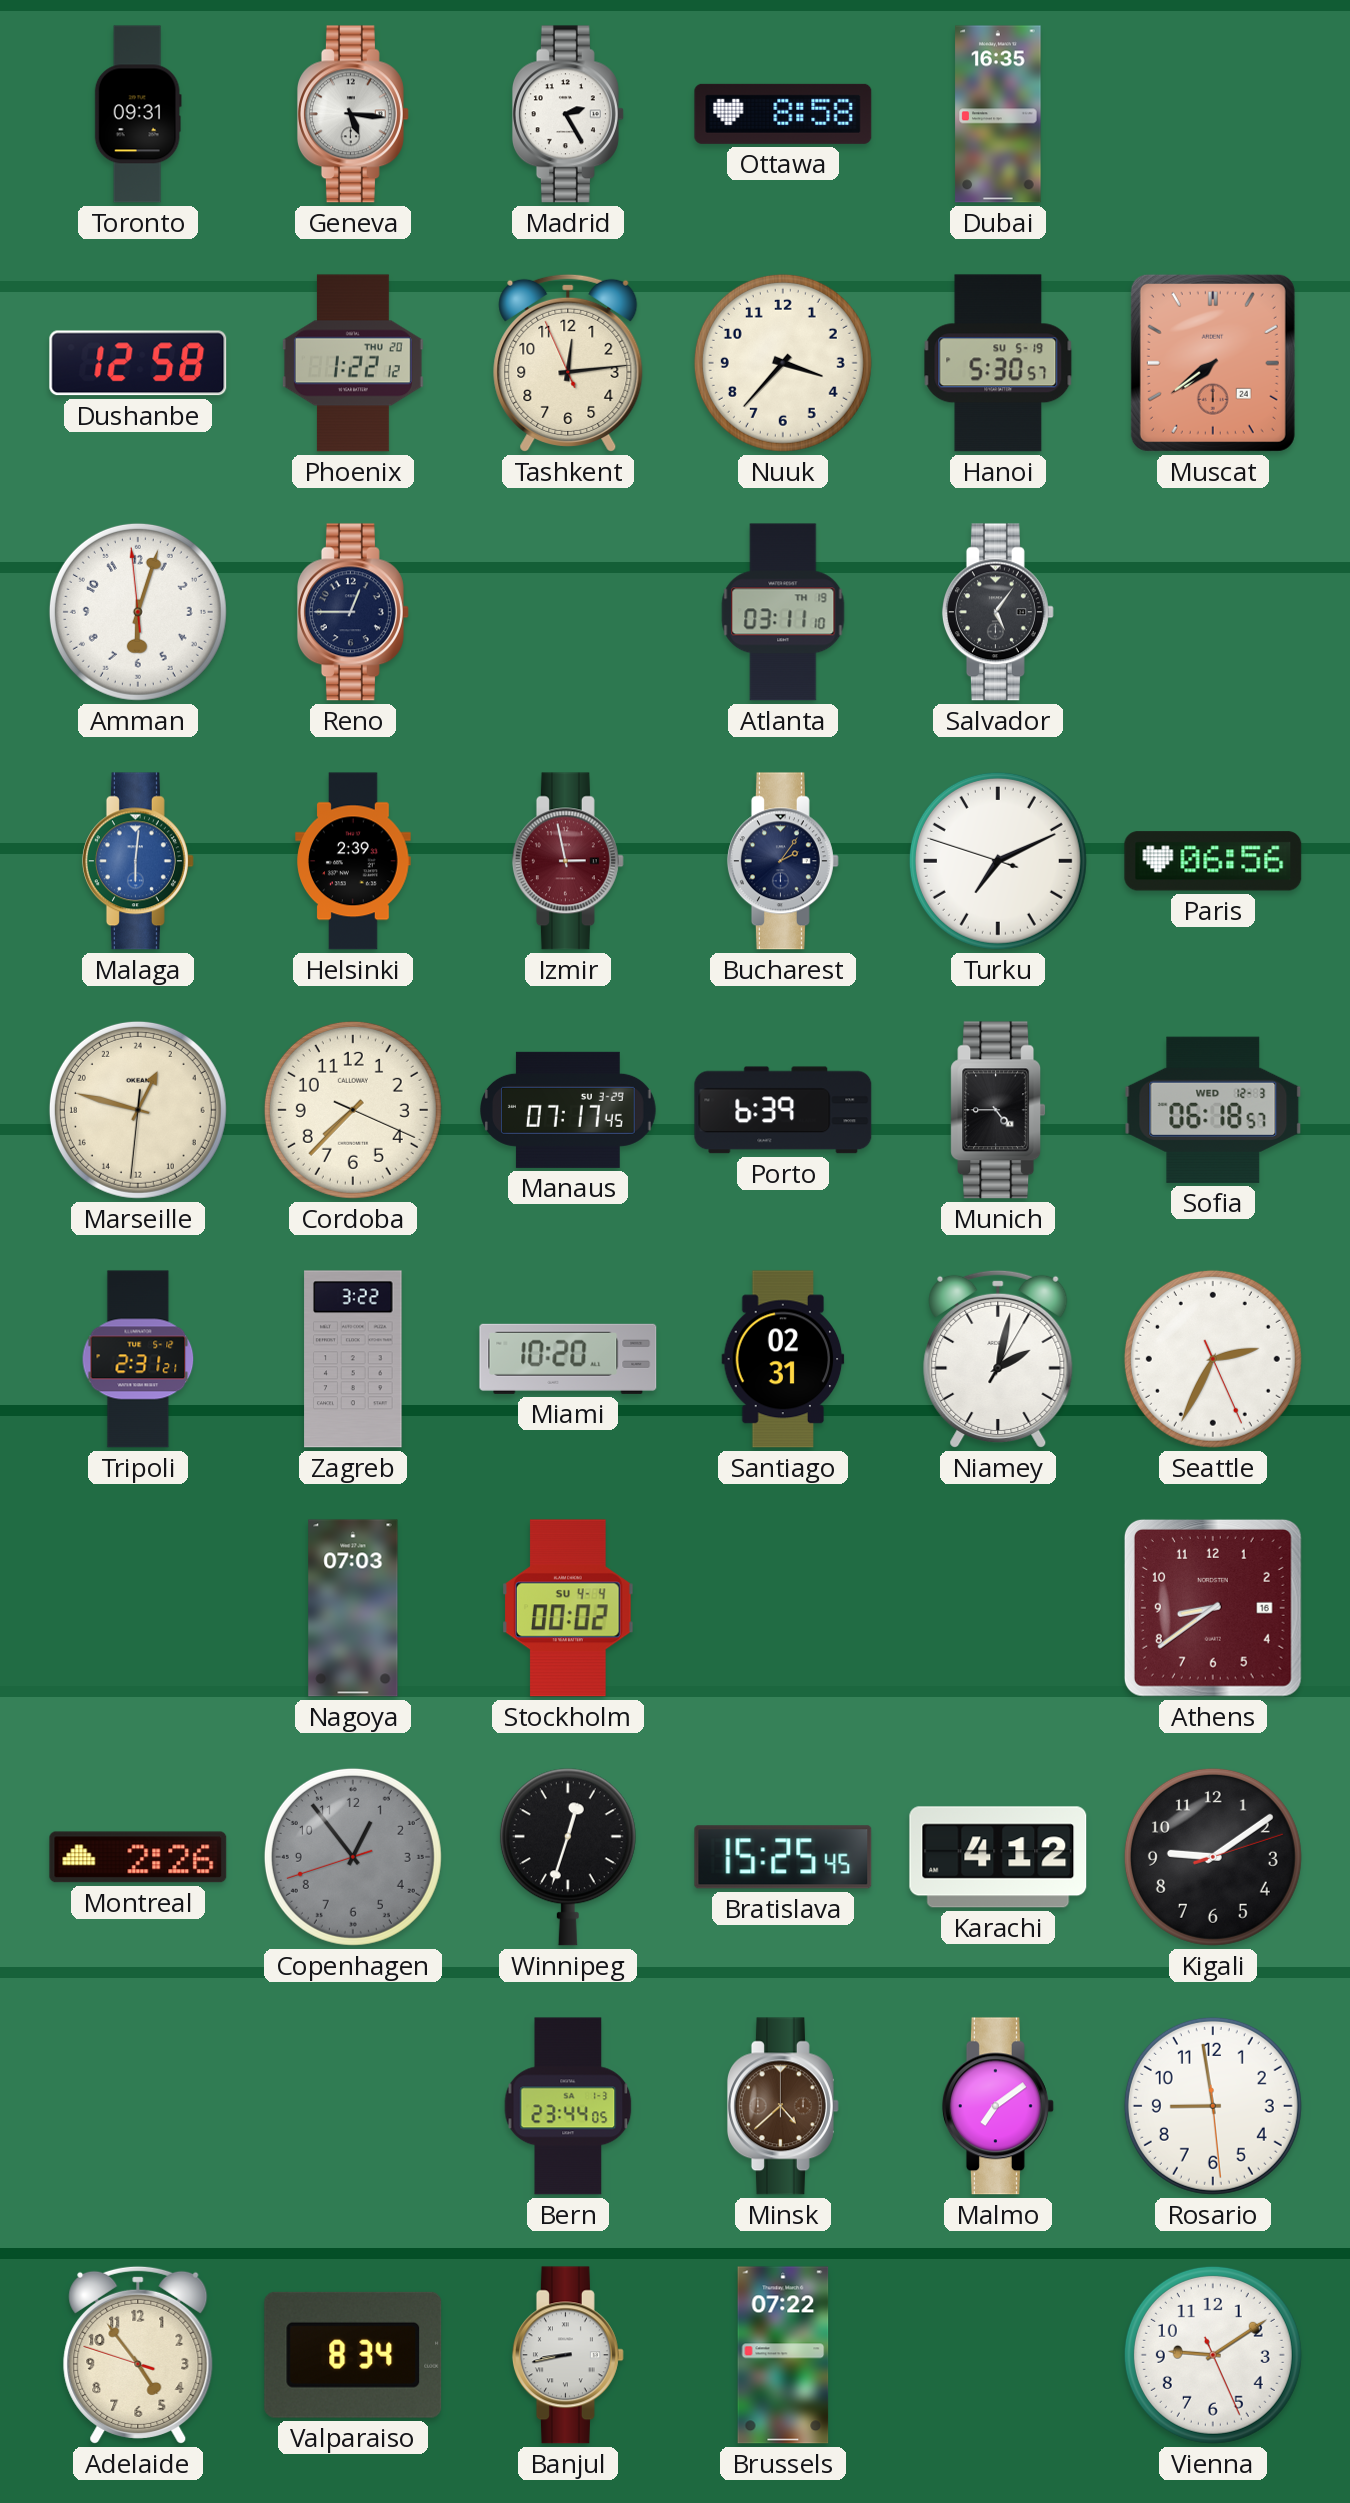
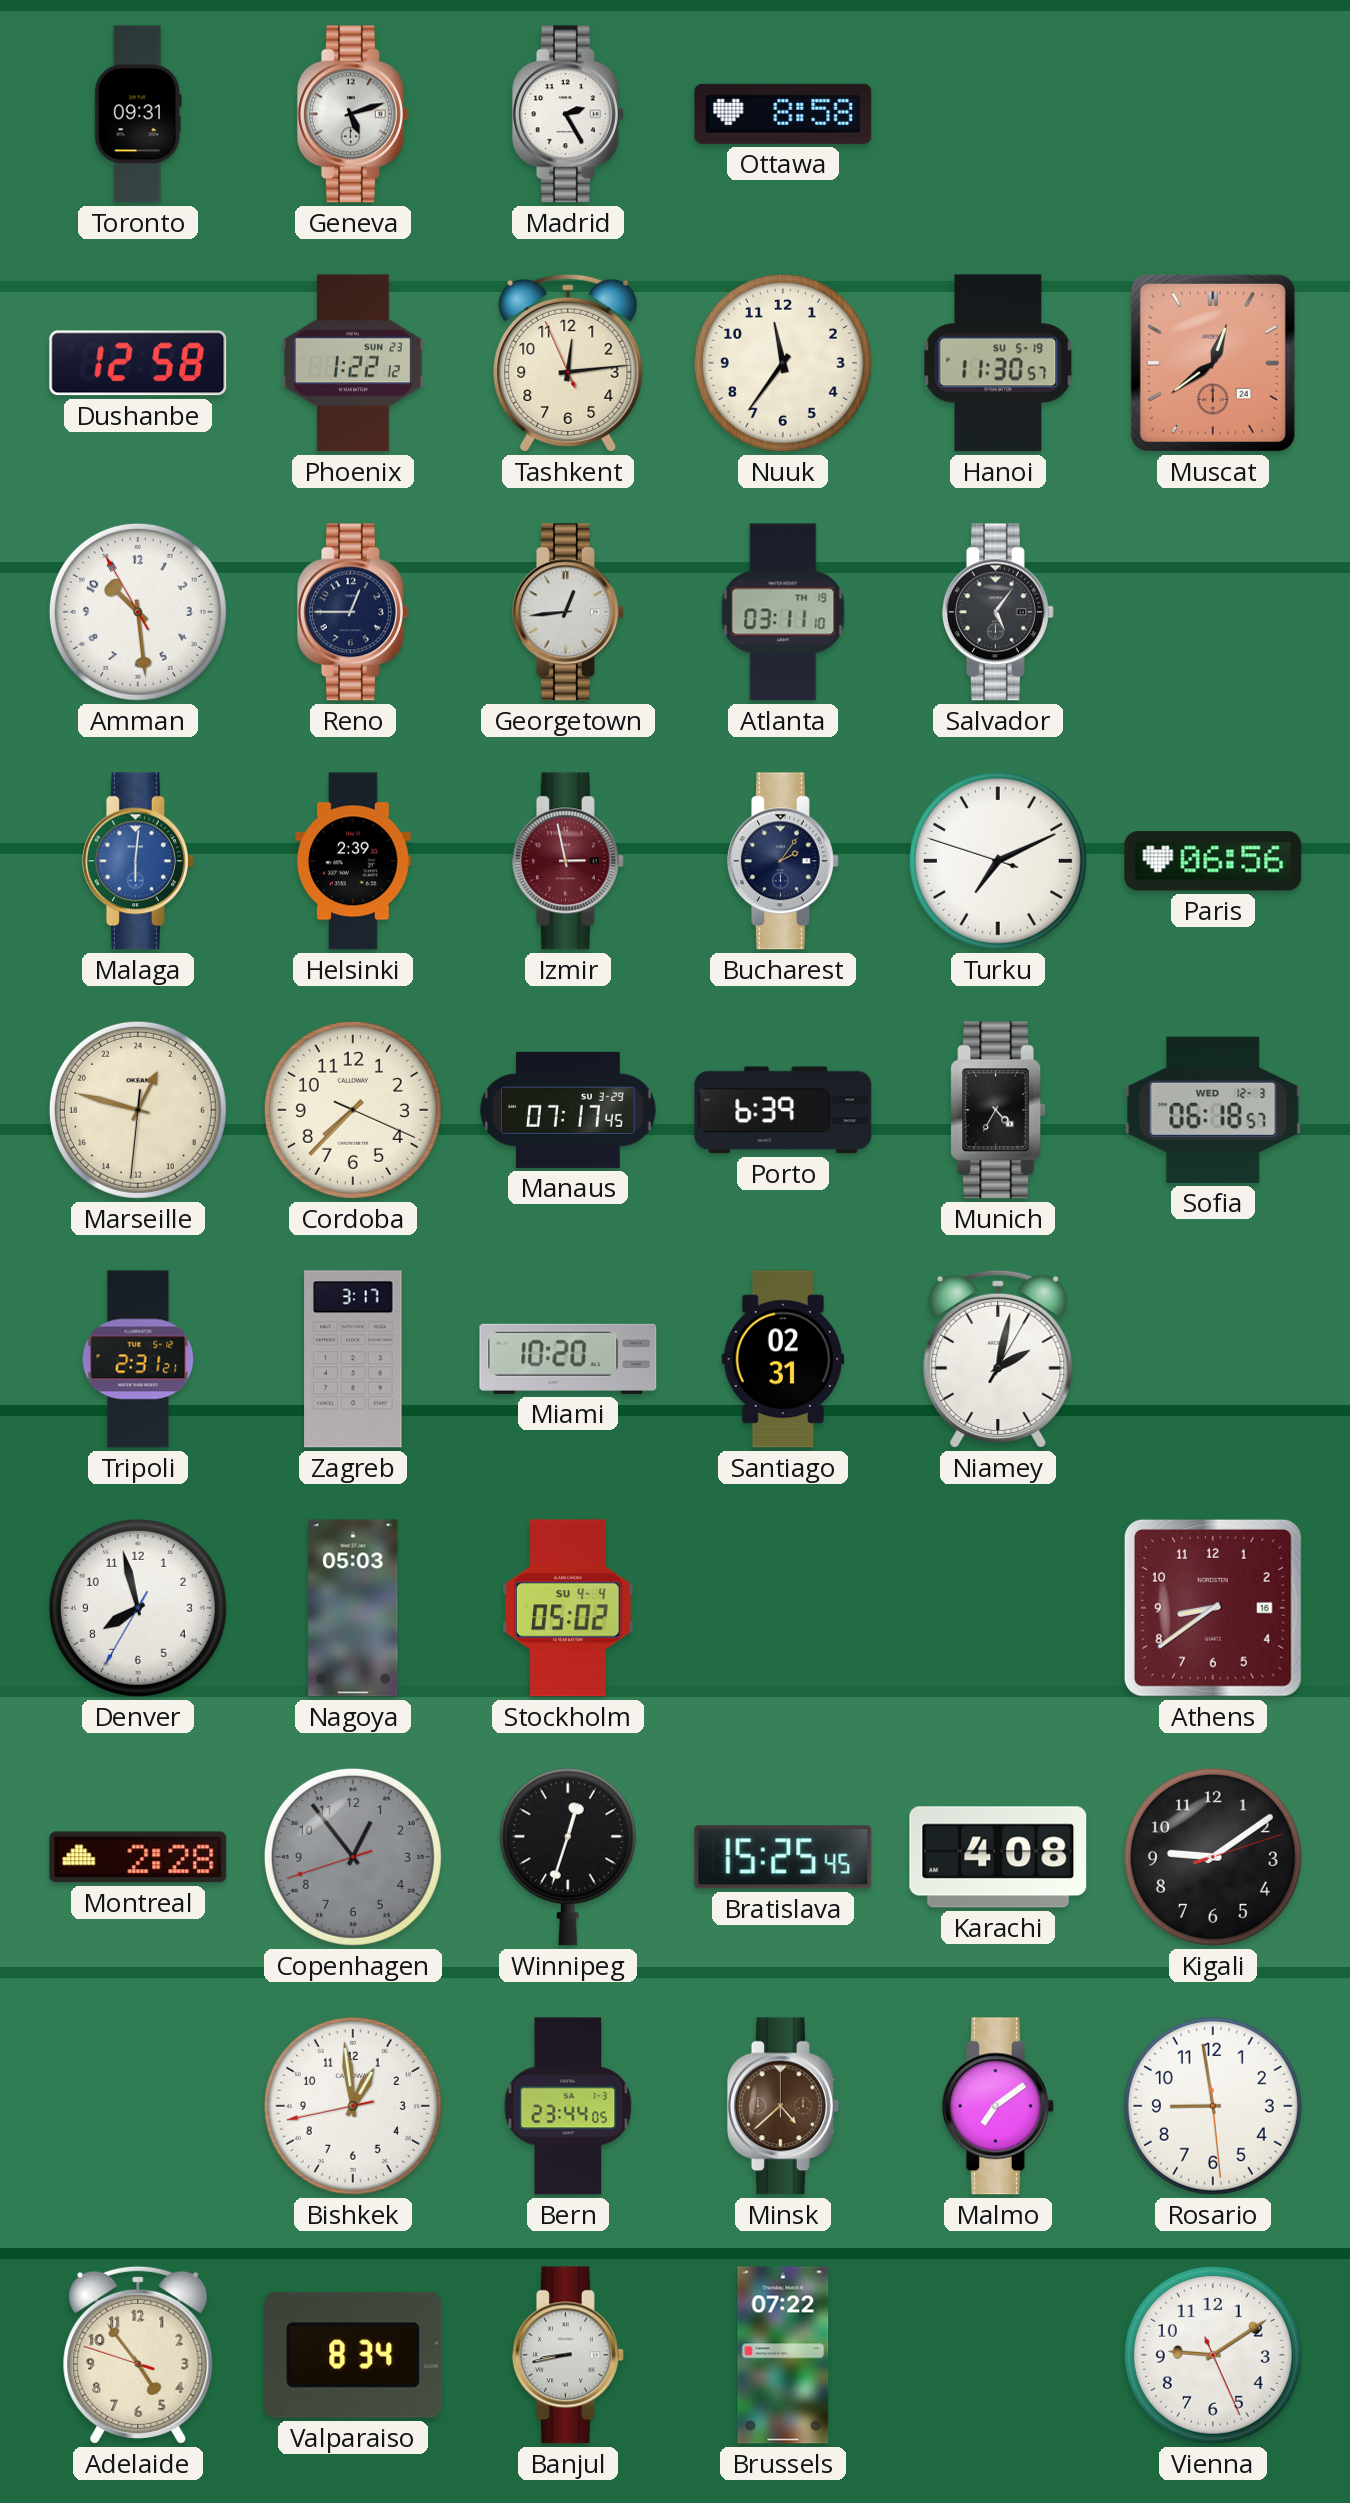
Geneva: 5:16 -> 5:12
Dubai: 16:35 -> none
Phoenix date: THU 20 -> SUN 23
Nuuk: 3:37 -> 11:36
Hanoi: 5:30 -> 11:30
Muscat: 7:39 -> 12:39
Amman: 6:02 -> 10:28
Georgetown: none -> 12:44
Munich: 4:45 -> 4:35
Zagreb: 3:22 -> 3:17
Seattle: 2:34 -> none
Denver: none -> 7:57
Nagoya: 07:03 -> 05:03
Stockholm: 00:02 -> 05:02
Montreal: 2:26 -> 2:28
Karachi: 4:12 -> 4:08
Bishkek: none -> 12:58
